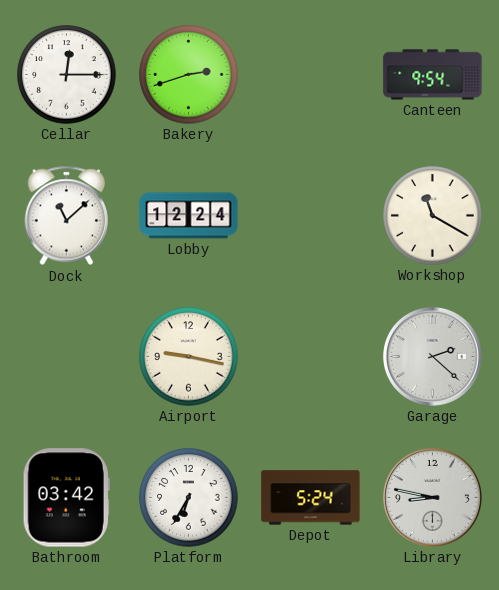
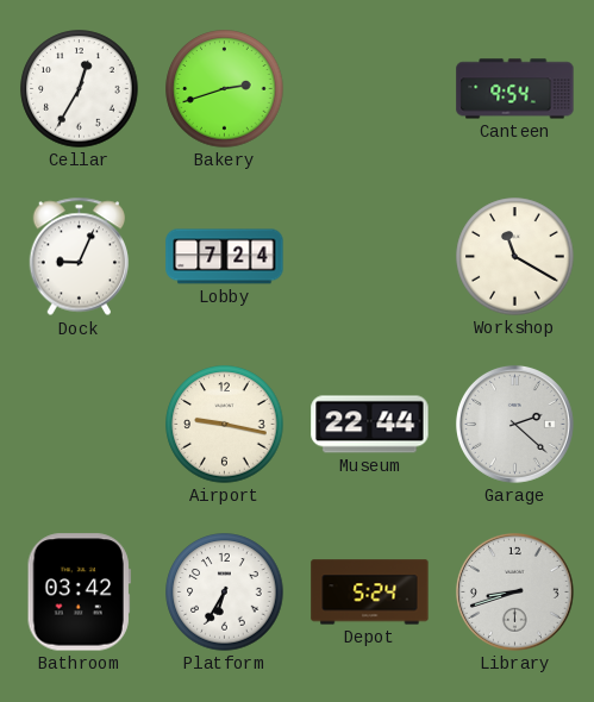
Cellar: 12:15 -> 12:35
Dock: 11:08 -> 9:04
Lobby: 12:24 -> 7:24
Museum: none -> 22:44
Library: 8:47 -> 8:42
